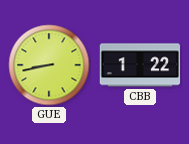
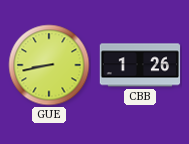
CBB: 1:22 -> 1:26
